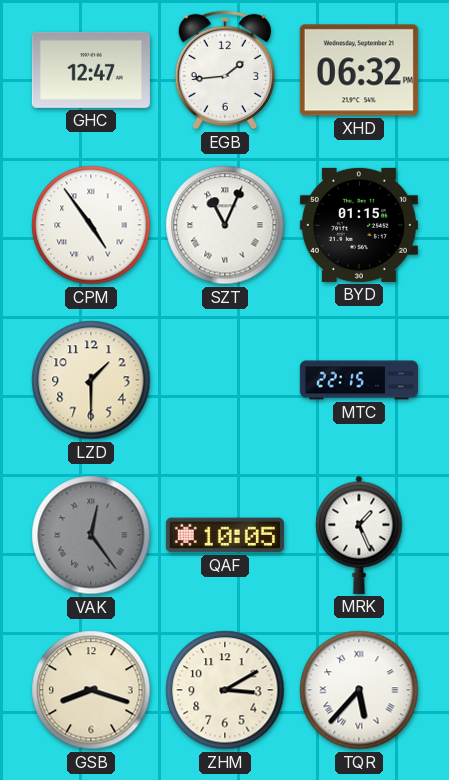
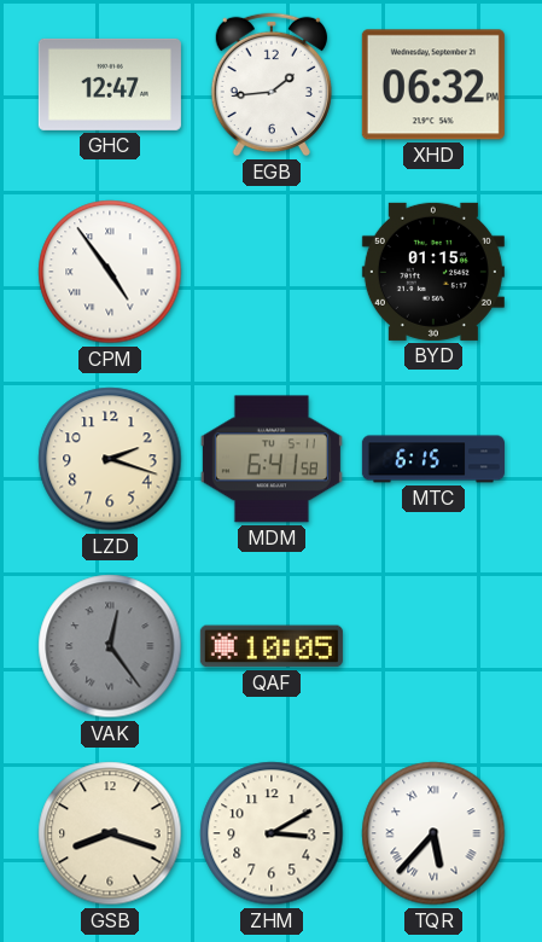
SZT: 11:04 -> none
LZD: 1:30 -> 2:18
MDM: none -> 6:41
MTC: 22:15 -> 6:15
MRK: 1:26 -> none
